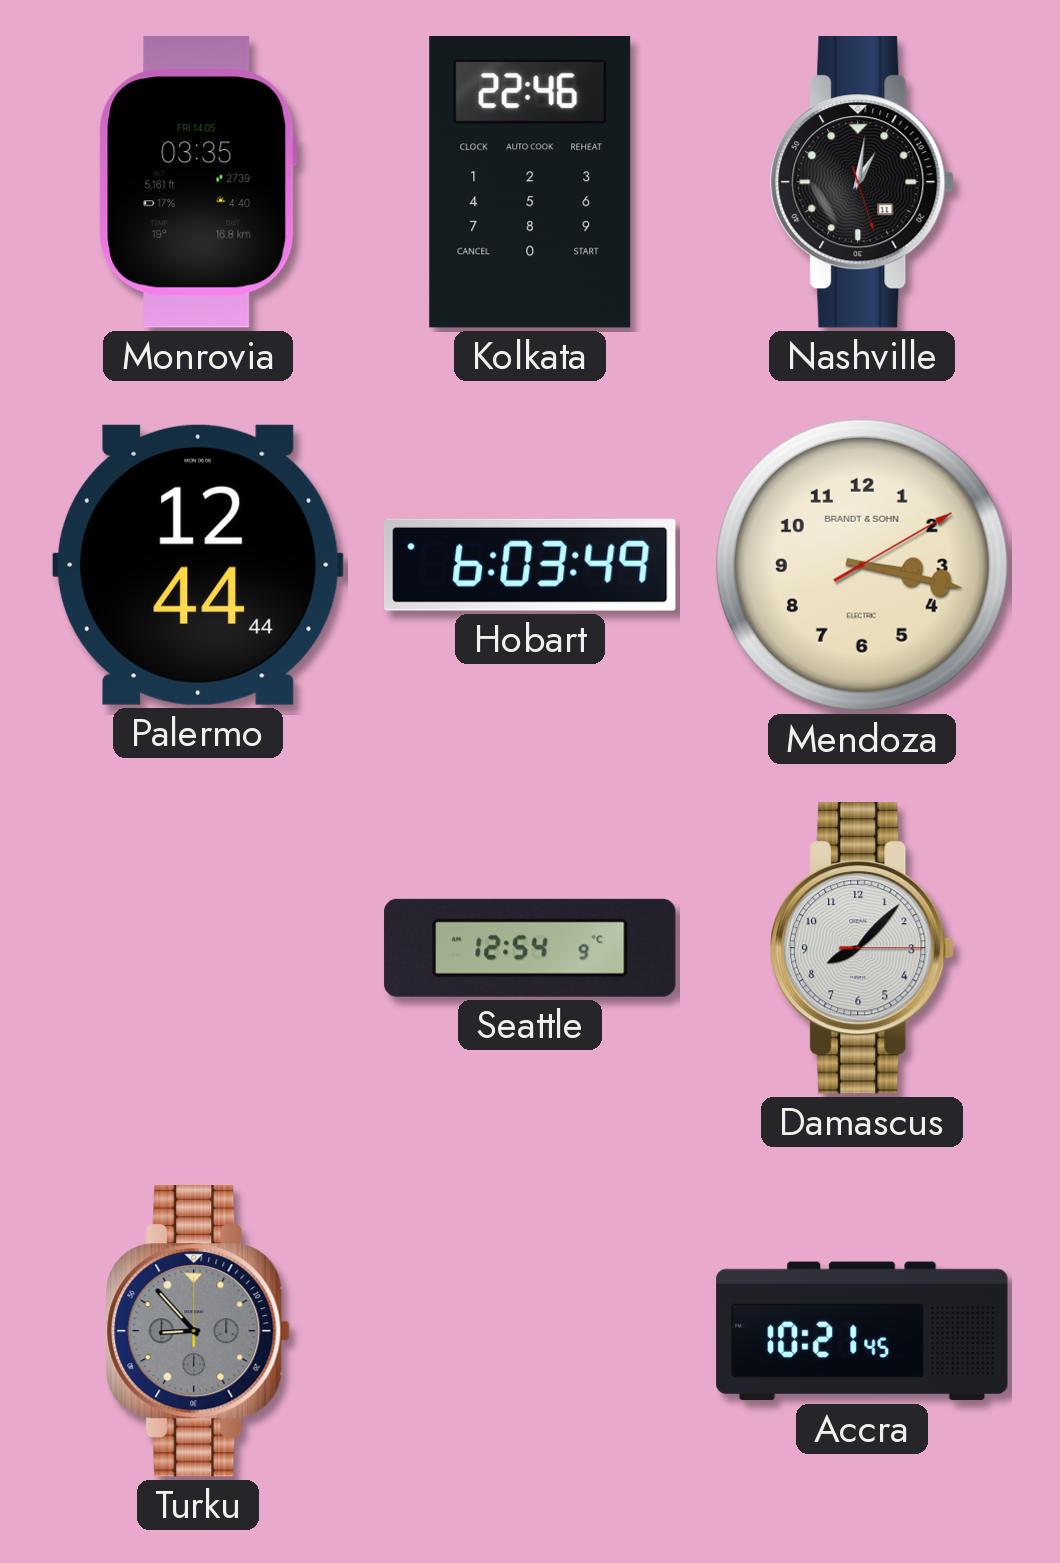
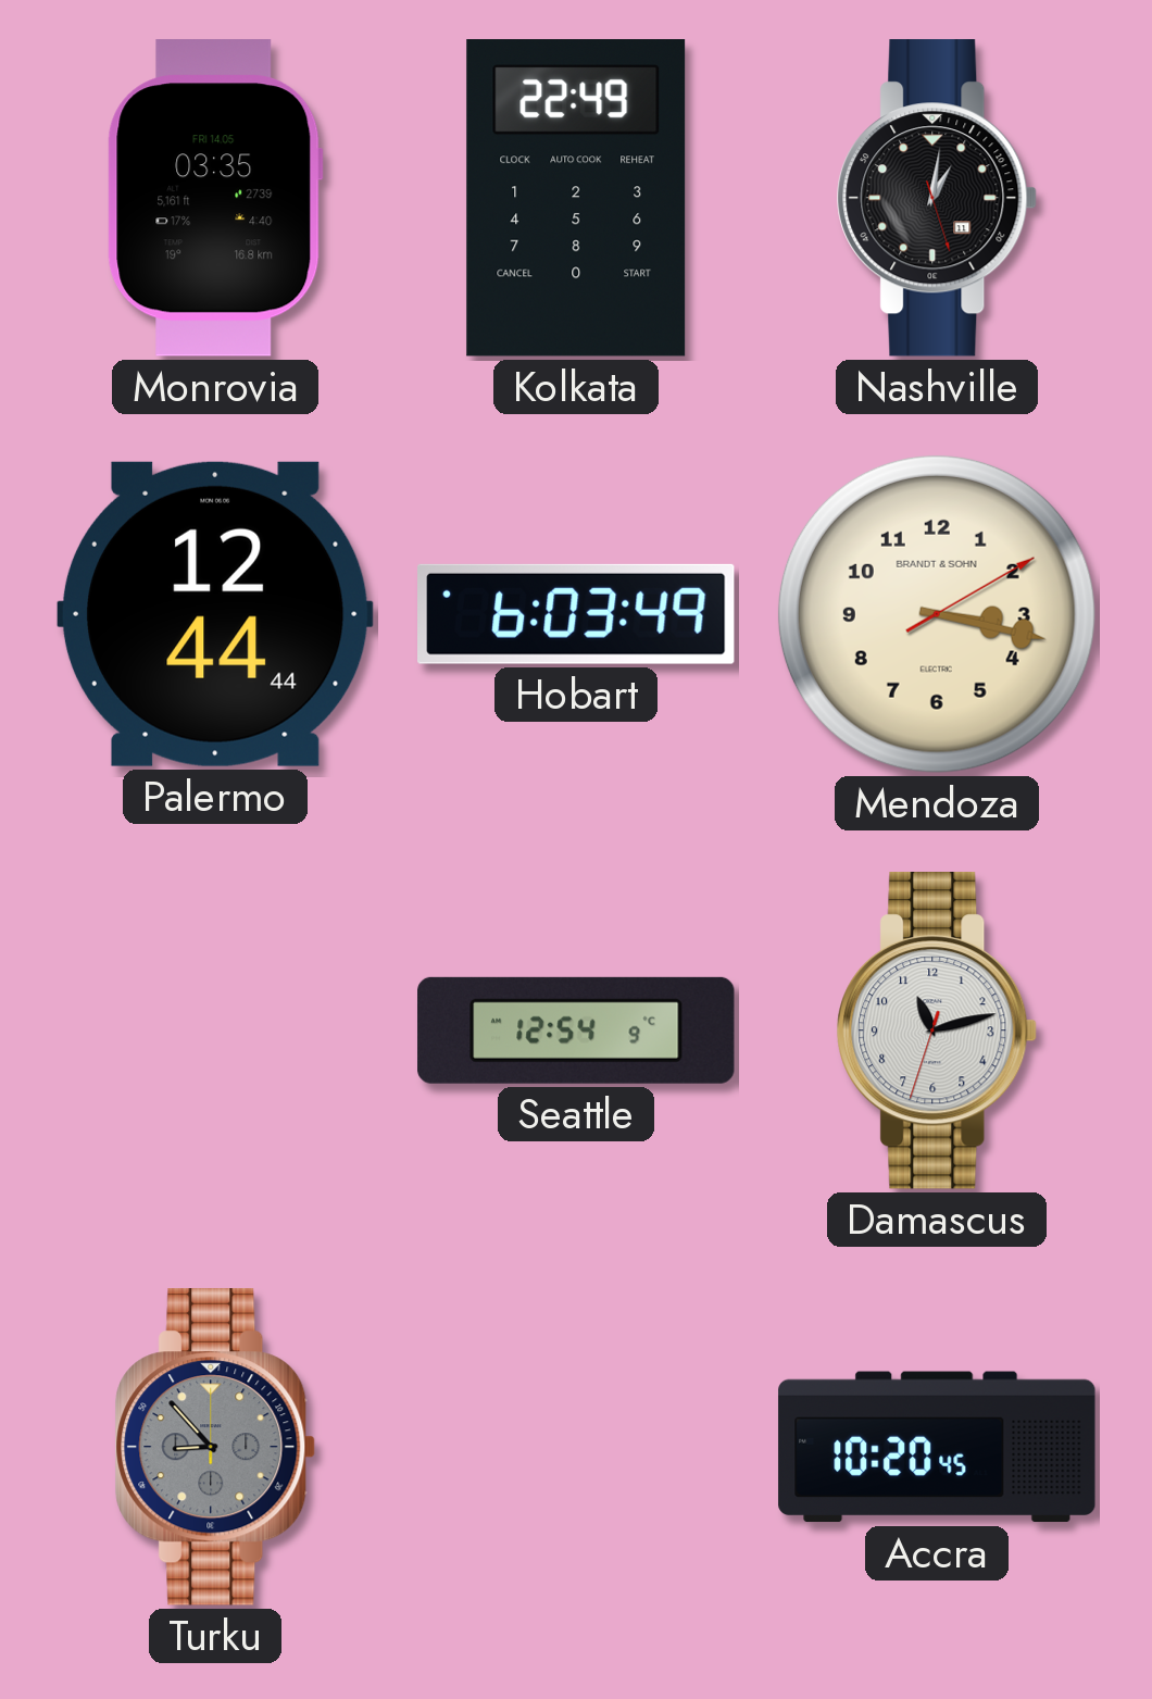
Kolkata: 22:46 -> 22:49
Damascus: 8:07 -> 11:12
Accra: 10:21 -> 10:20
